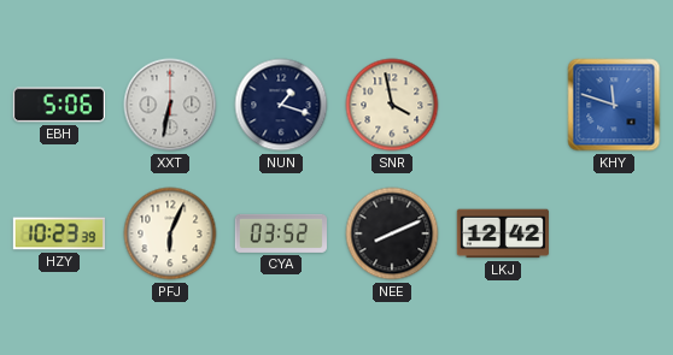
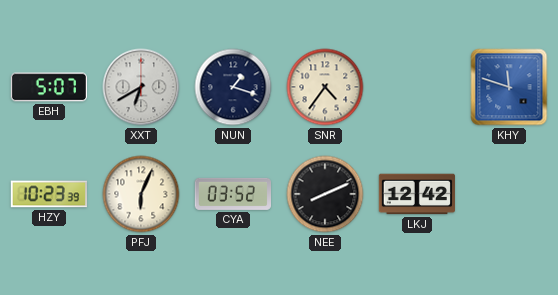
EBH: 5:06 -> 5:07
XXT: 6:32 -> 6:40
SNR: 3:58 -> 4:36
